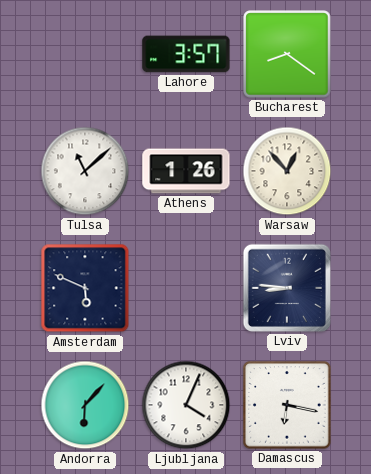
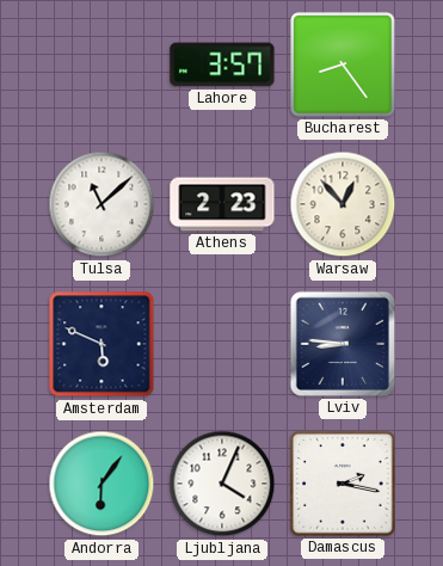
Bucharest: 8:21 -> 8:24
Athens: 1:26 -> 2:23
Andorra: 6:07 -> 6:06
Damascus: 6:17 -> 2:17
